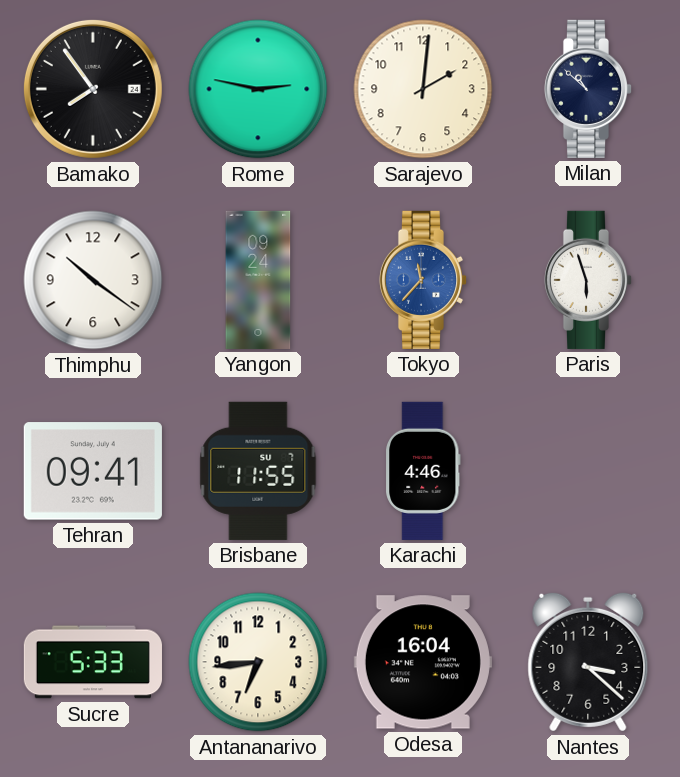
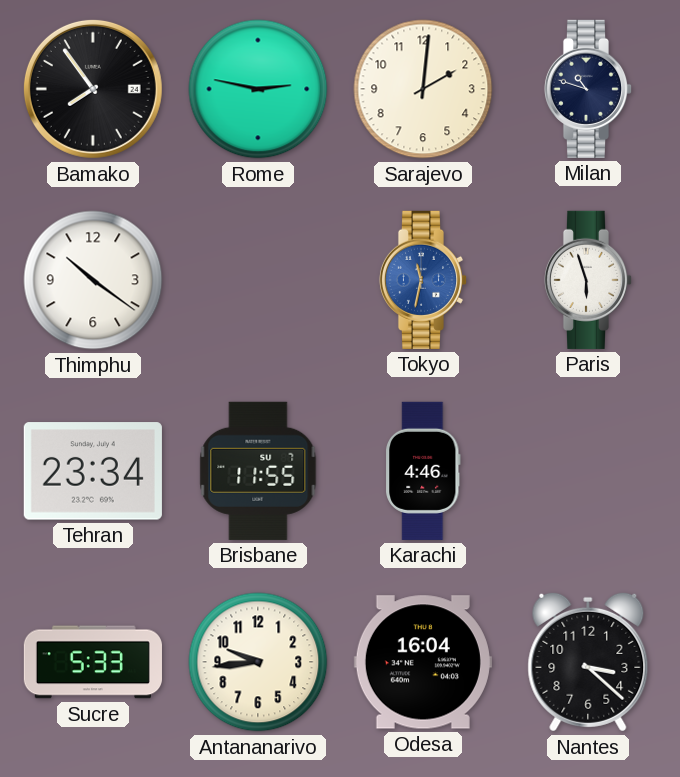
Milan: 10:52 -> 10:48
Yangon: 09:24 -> none
Tokyo: 11:37 -> 11:32
Tehran: 09:41 -> 23:34
Antananarivo: 6:44 -> 9:44
